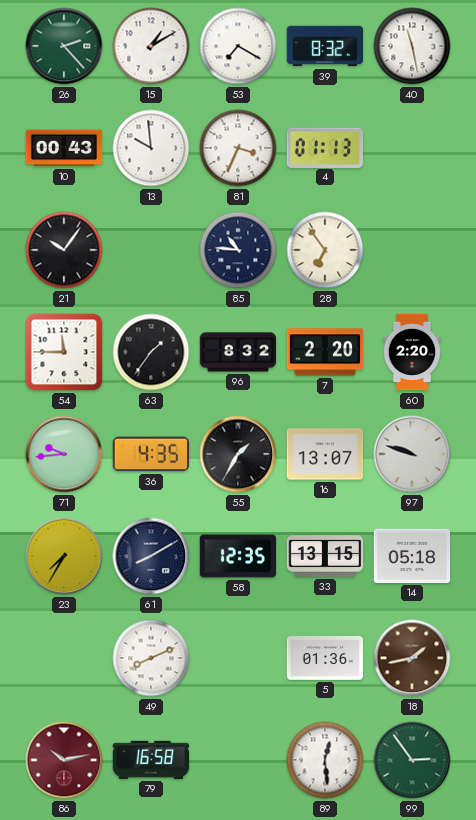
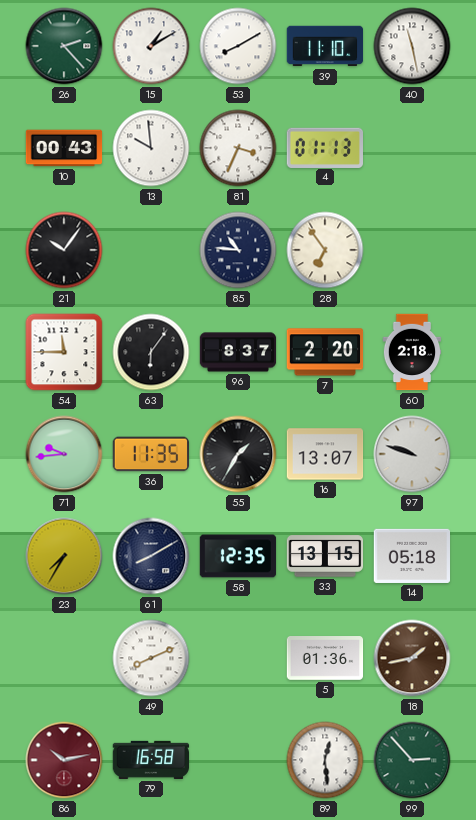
53: 7:20 -> 8:10
39: 8:32 -> 11:10
63: 1:36 -> 6:06
96: 8:32 -> 8:37
60: 2:20 -> 2:18
36: 4:35 -> 11:35
99: 2:54 -> 2:53
